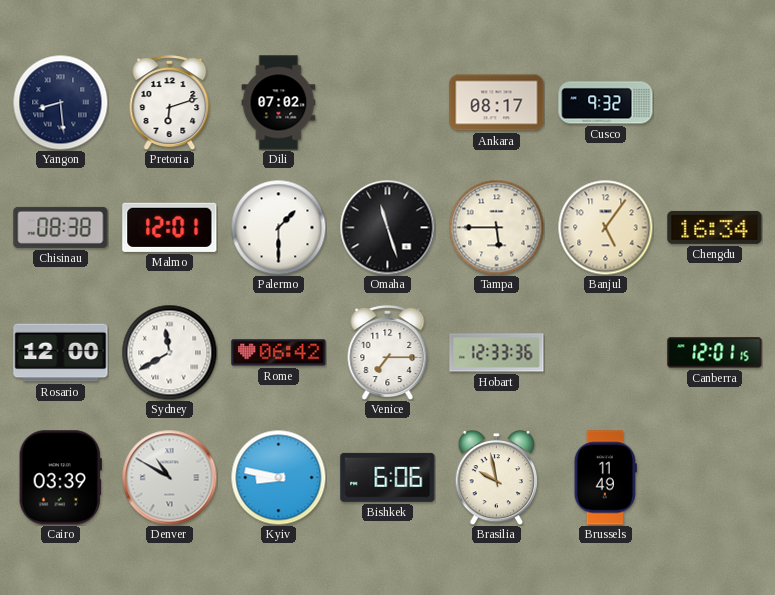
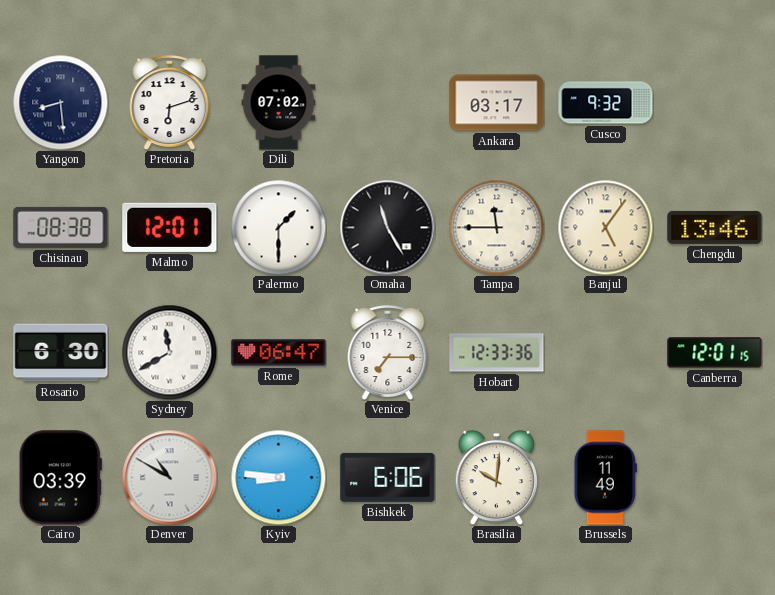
Ankara: 08:17 -> 03:17
Omaha: 11:27 -> 11:25
Tampa: 5:45 -> 11:45
Chengdu: 16:34 -> 13:46
Rosario: 12:00 -> 6:30
Rome: 06:42 -> 06:47
Kyiv: 8:47 -> 8:46
Brasilia: 9:58 -> 10:01
